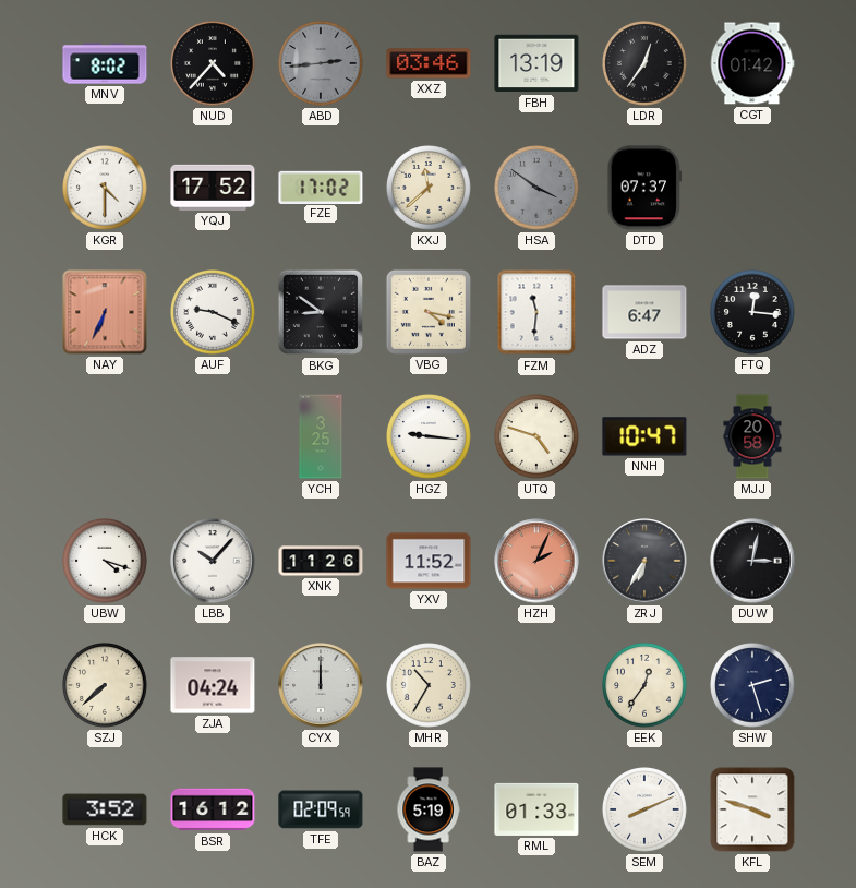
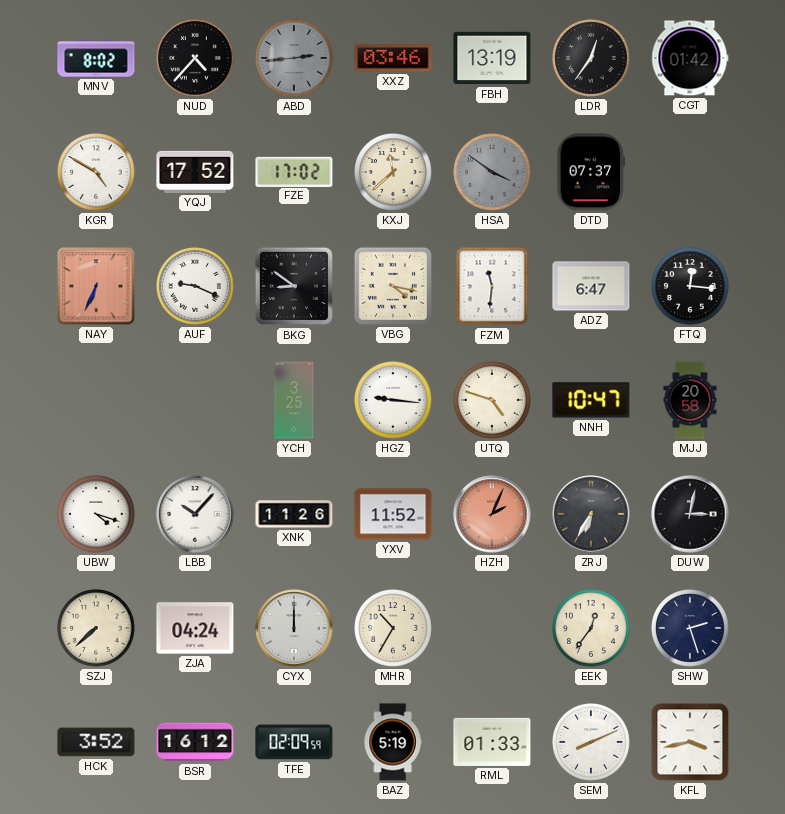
KGR: 4:30 -> 4:50
KFL: 3:48 -> 3:43
